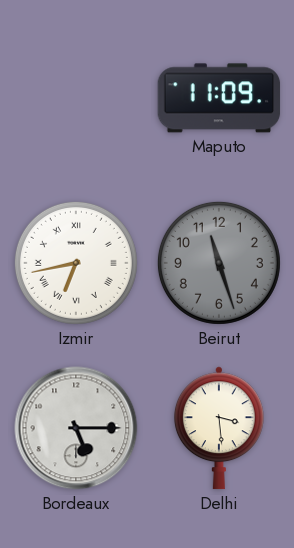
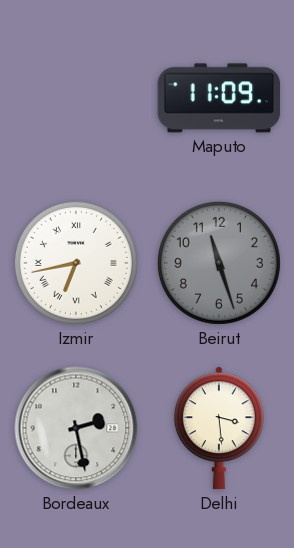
Bordeaux: 5:15 -> 2:28
